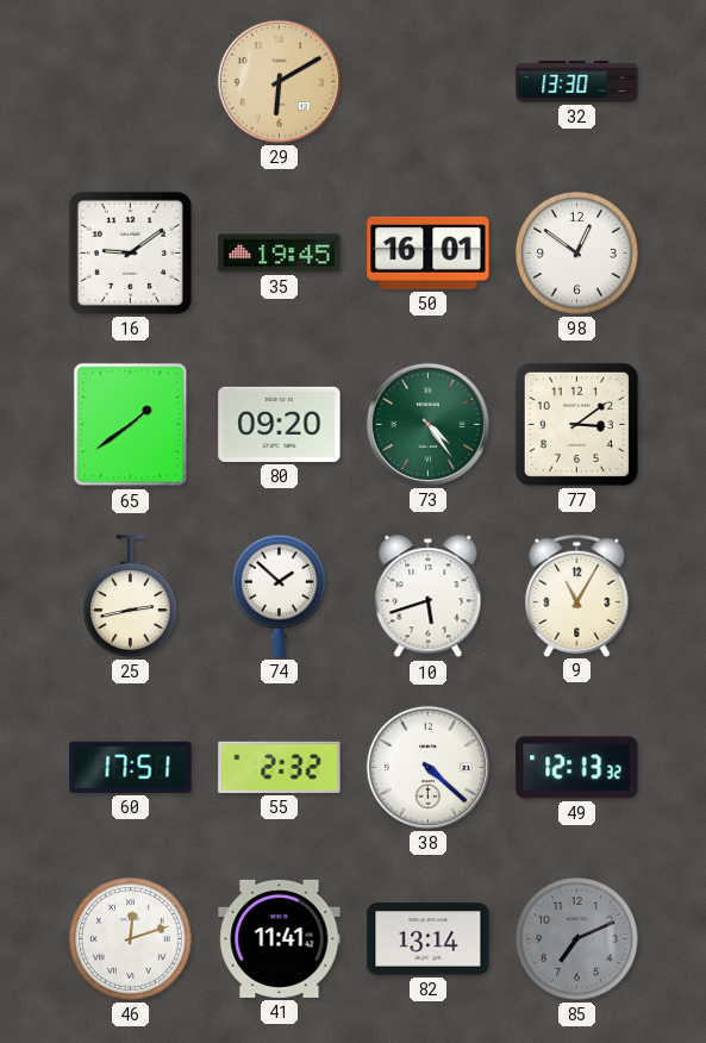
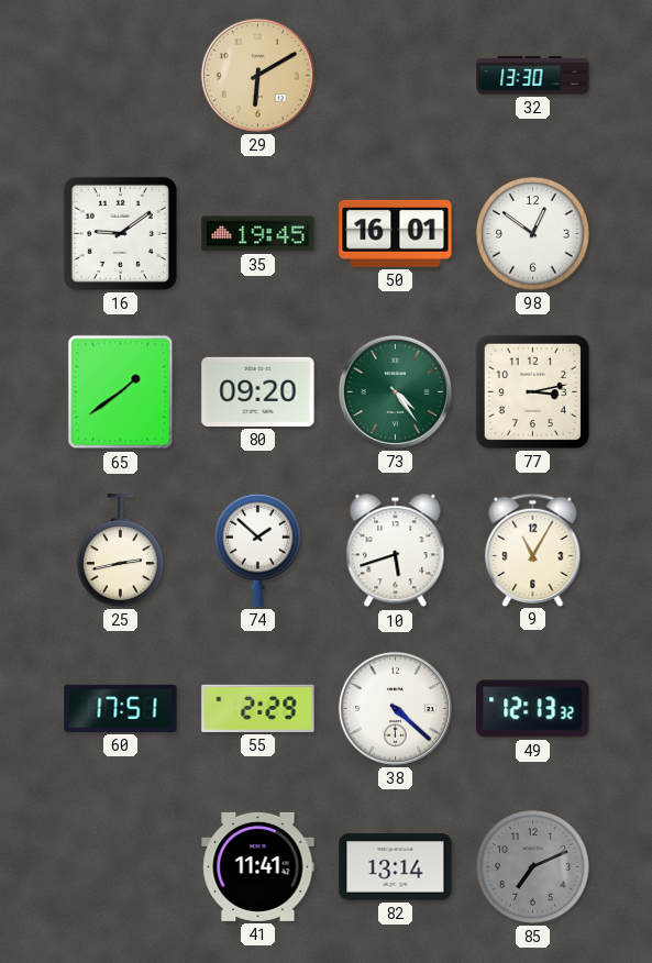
77: 3:09 -> 3:13
55: 2:32 -> 2:29
46: 12:12 -> none
